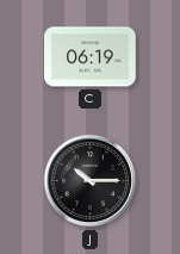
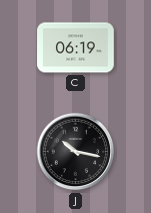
J: 10:15 -> 10:17
